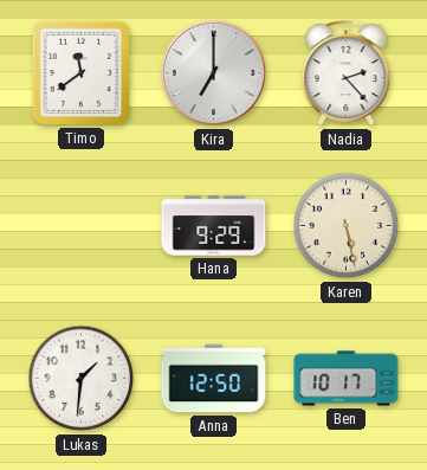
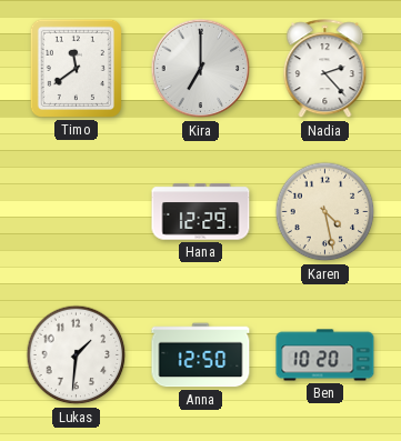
Hana: 9:29 -> 12:29
Karen: 5:28 -> 4:28
Ben: 10:17 -> 10:20
